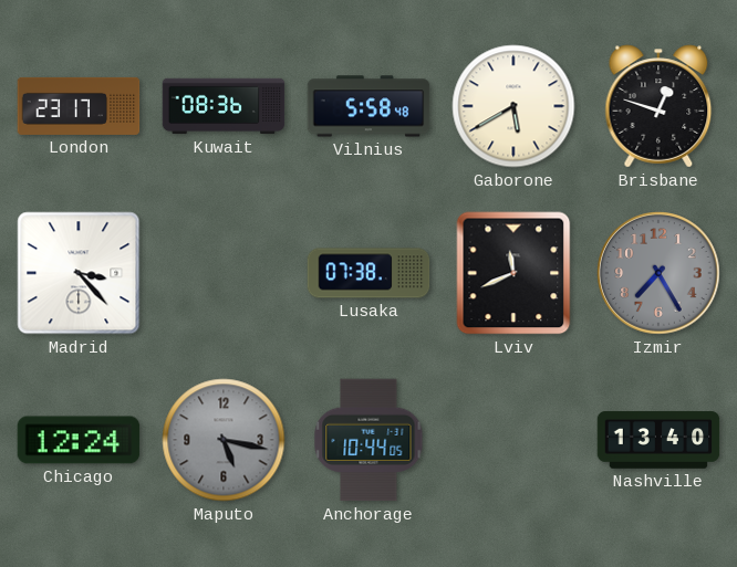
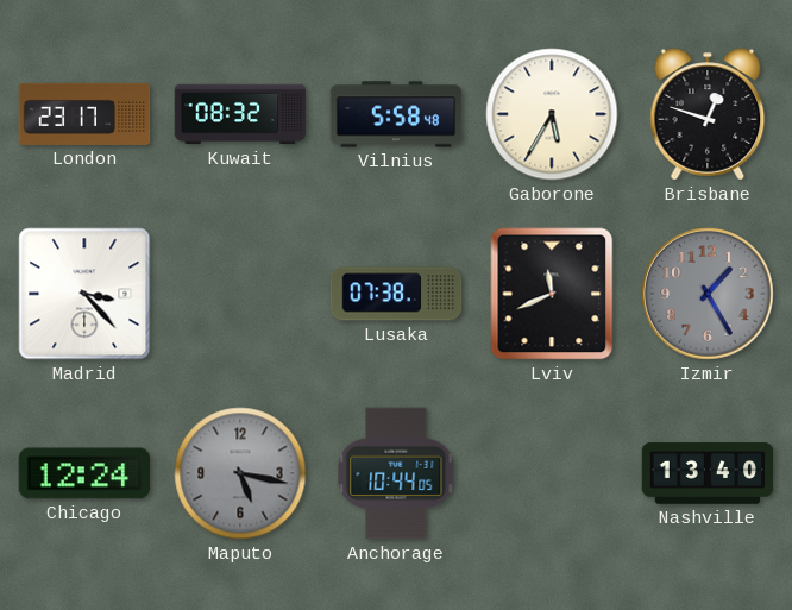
Kuwait: 08:36 -> 08:32
Gaborone: 5:40 -> 5:35
Izmir: 7:25 -> 1:25
